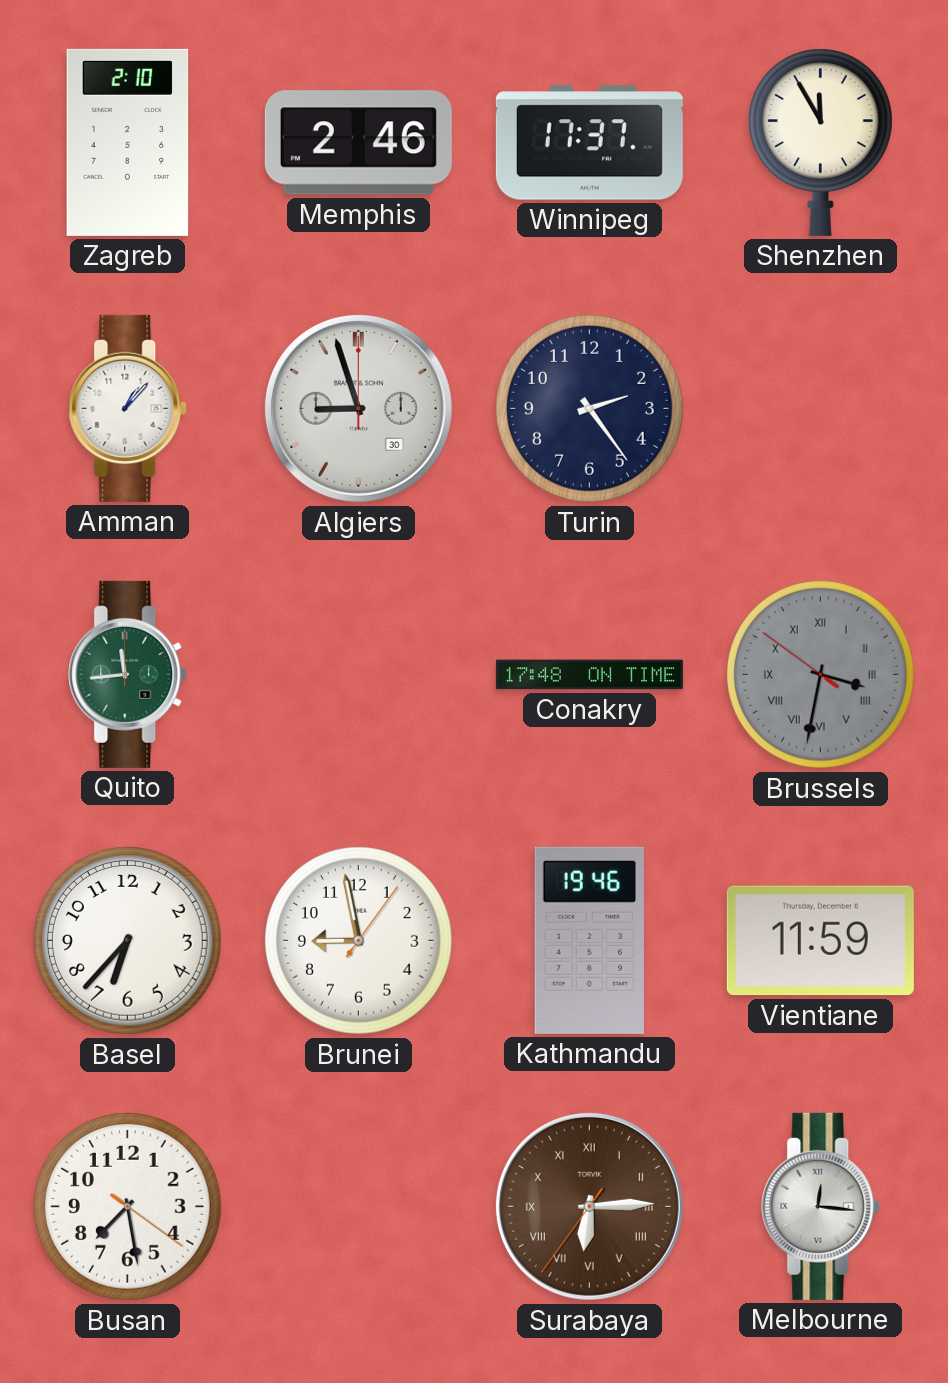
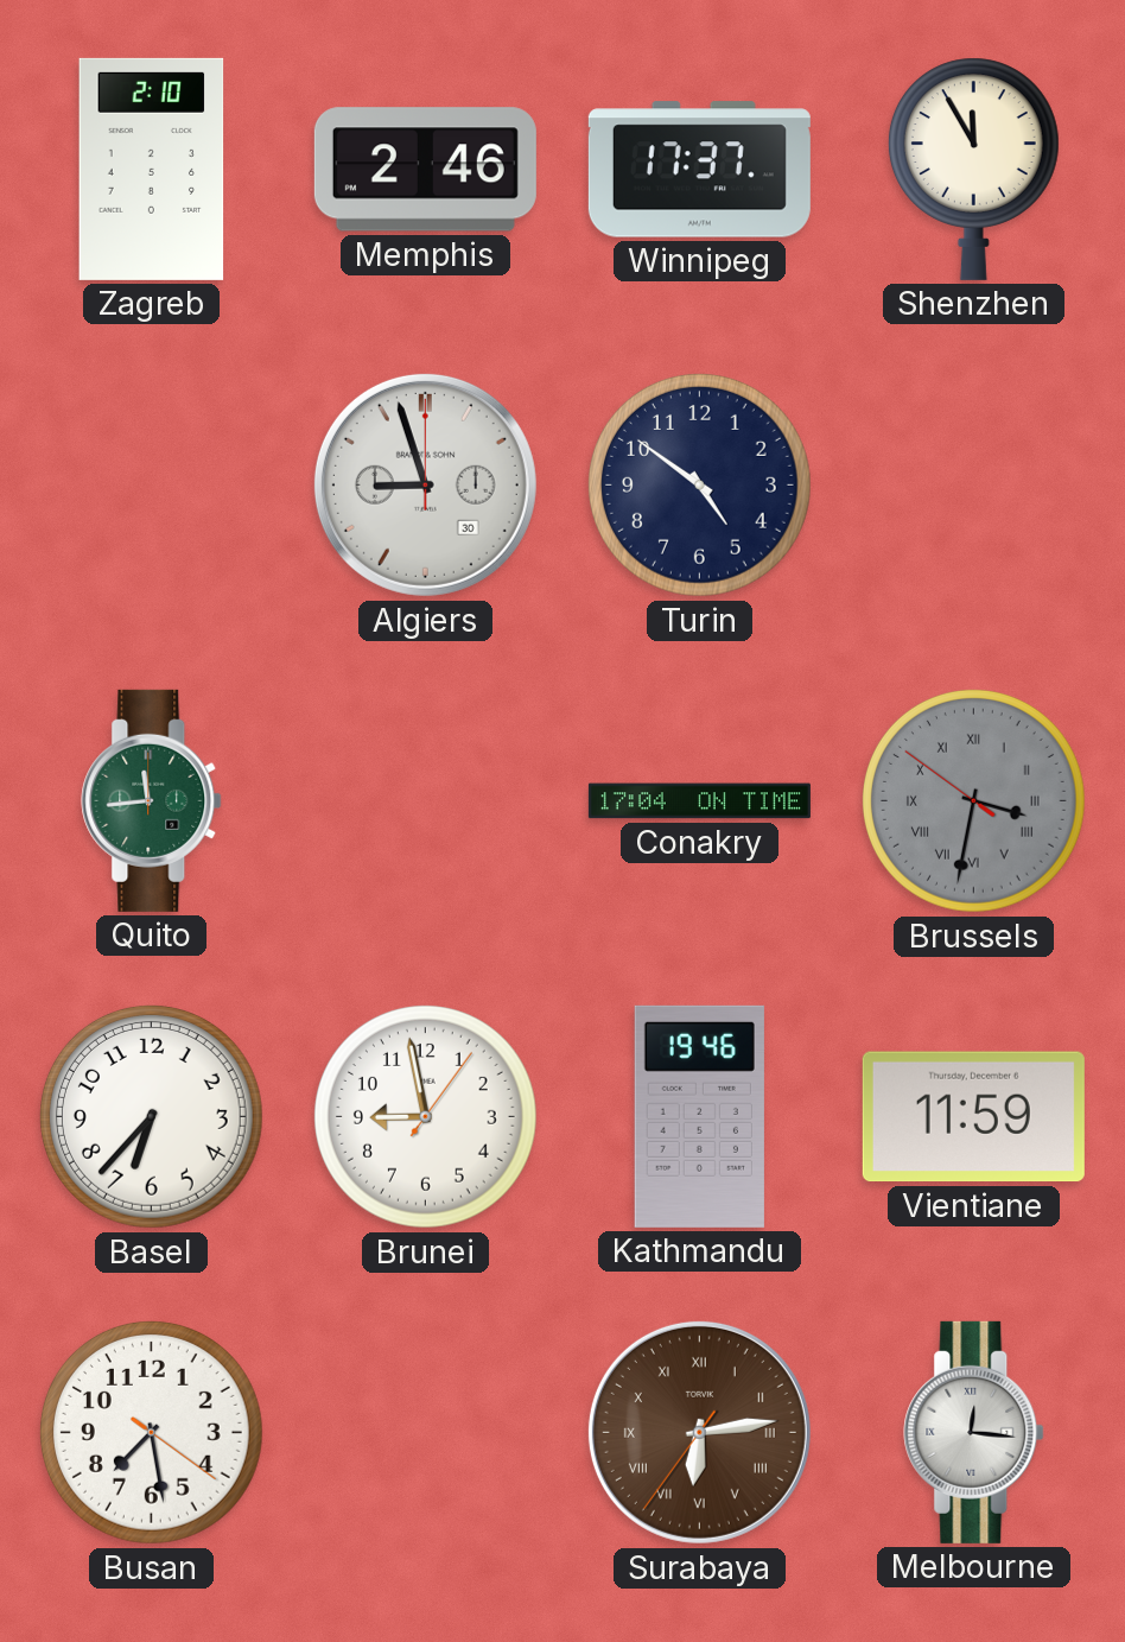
Amman: 1:07 -> none
Turin: 2:24 -> 4:51
Conakry: 17:48 -> 17:04
Surabaya: 6:14 -> 6:13
